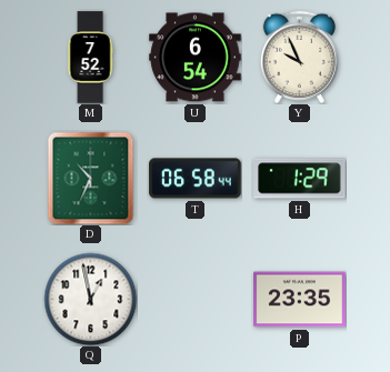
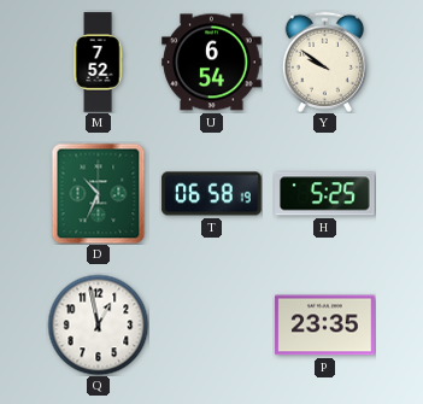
Y: 9:56 -> 9:51
T: 06:58:44 -> 06:58:19
H: 1:29 -> 5:25
